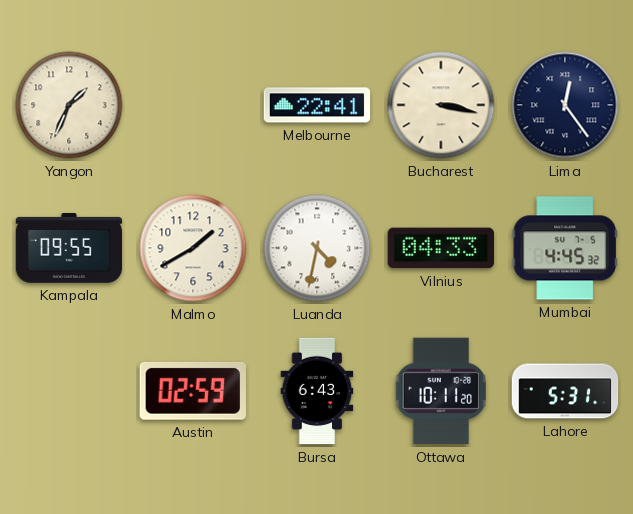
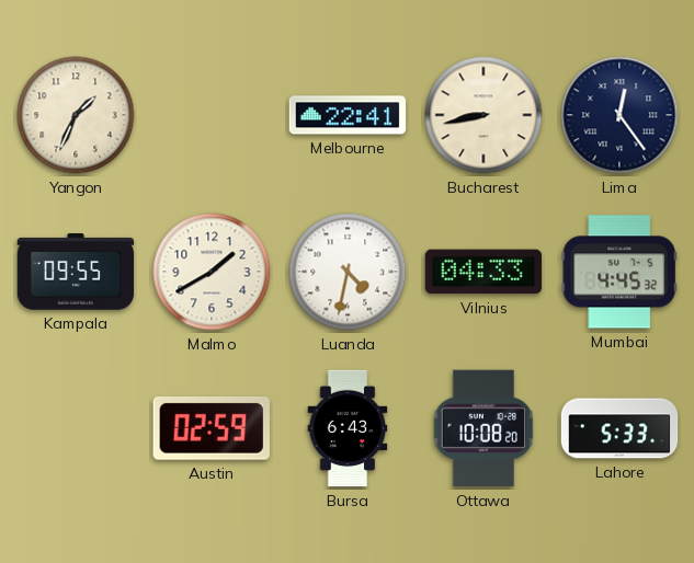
Bucharest: 3:17 -> 8:43
Ottawa: 10:11 -> 10:08
Lahore: 5:31 -> 5:33
